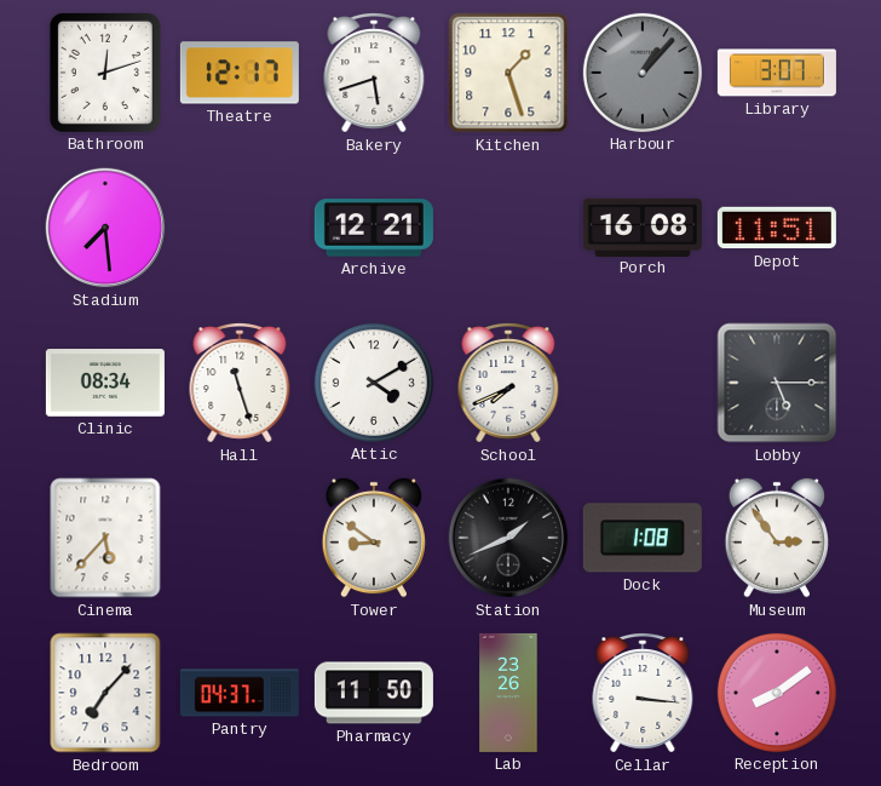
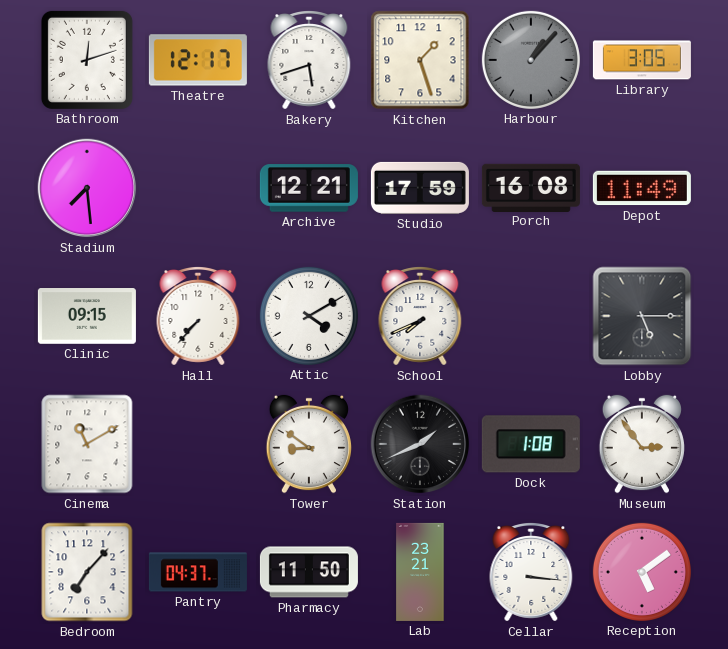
Library: 3:07 -> 3:05
Studio: none -> 17:59
Depot: 11:51 -> 11:49
Clinic: 08:34 -> 09:15
Hall: 11:27 -> 7:37
Cinema: 5:37 -> 11:10
Lab: 23:26 -> 23:21
Reception: 8:09 -> 5:09
